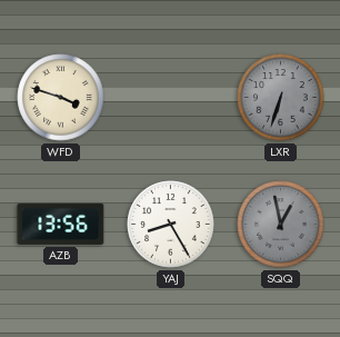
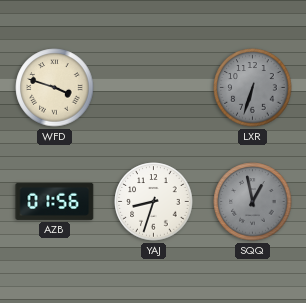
AZB: 13:56 -> 01:56
YAJ: 8:25 -> 8:33
